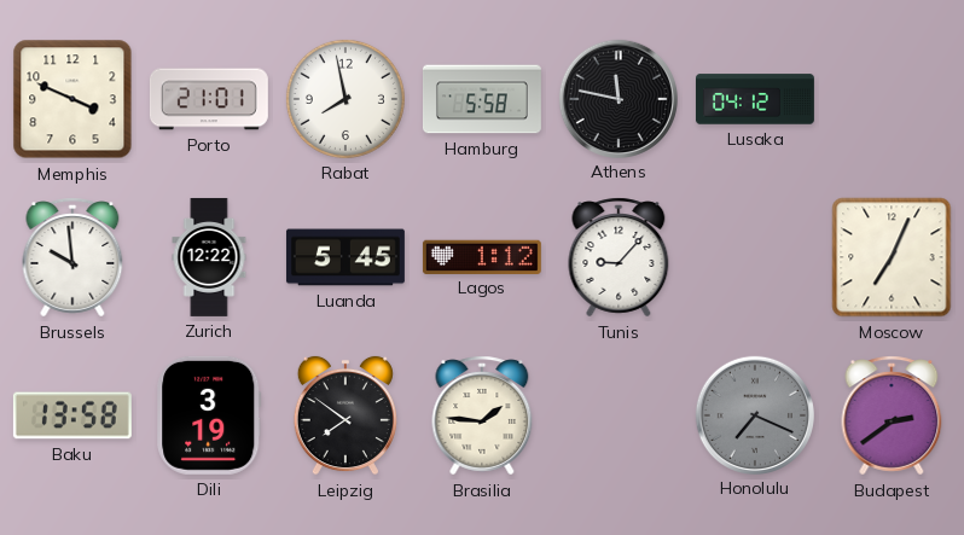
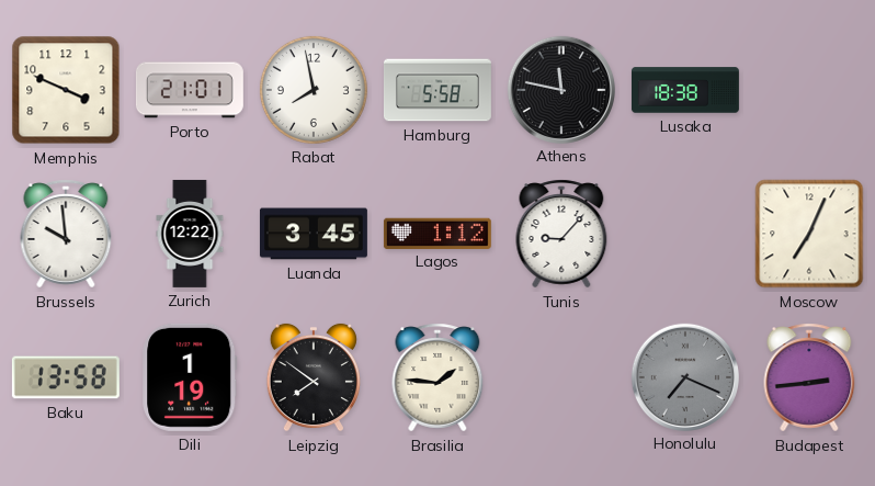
Lusaka: 04:12 -> 18:38
Luanda: 5:45 -> 3:45
Dili: 3:19 -> 1:19
Budapest: 2:39 -> 2:44
